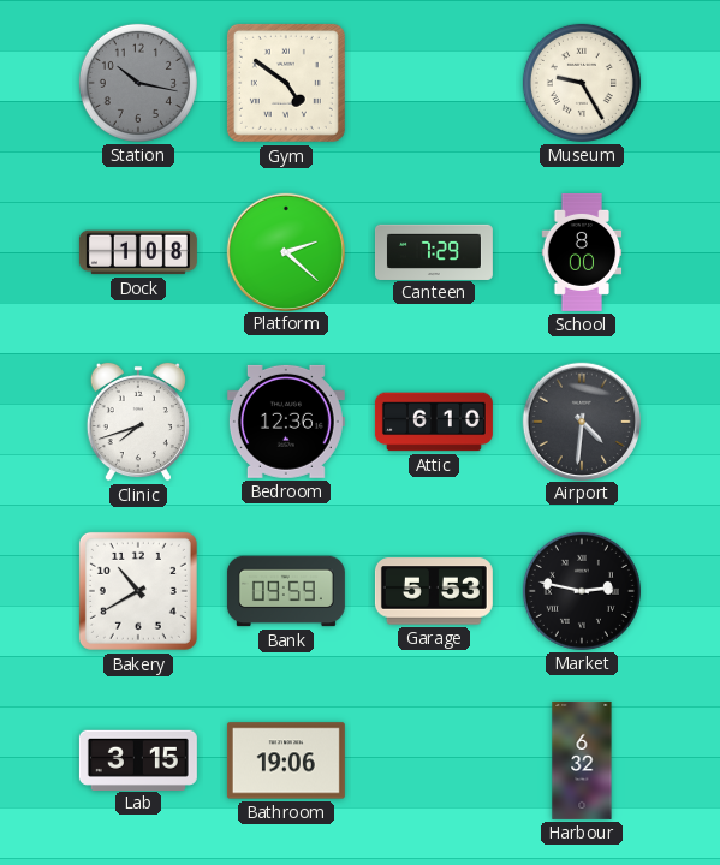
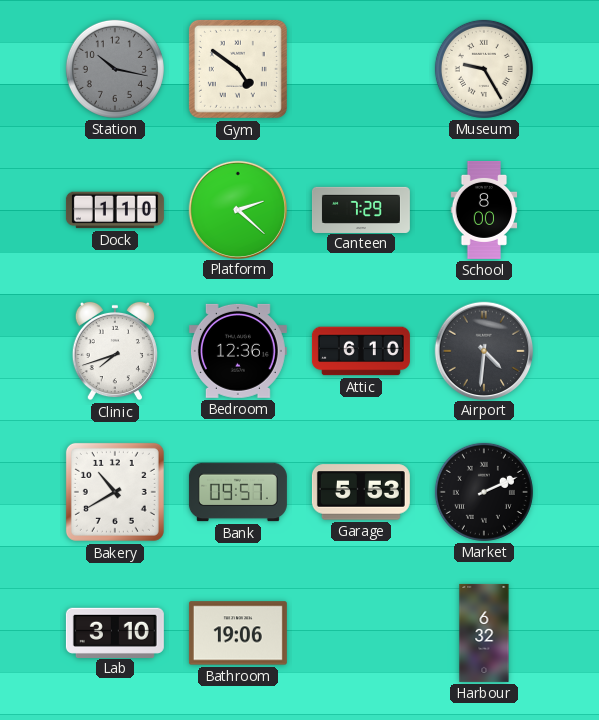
Dock: 1:08 -> 1:10
Bank: 09:59 -> 09:57
Market: 2:47 -> 2:11
Lab: 3:15 -> 3:10
